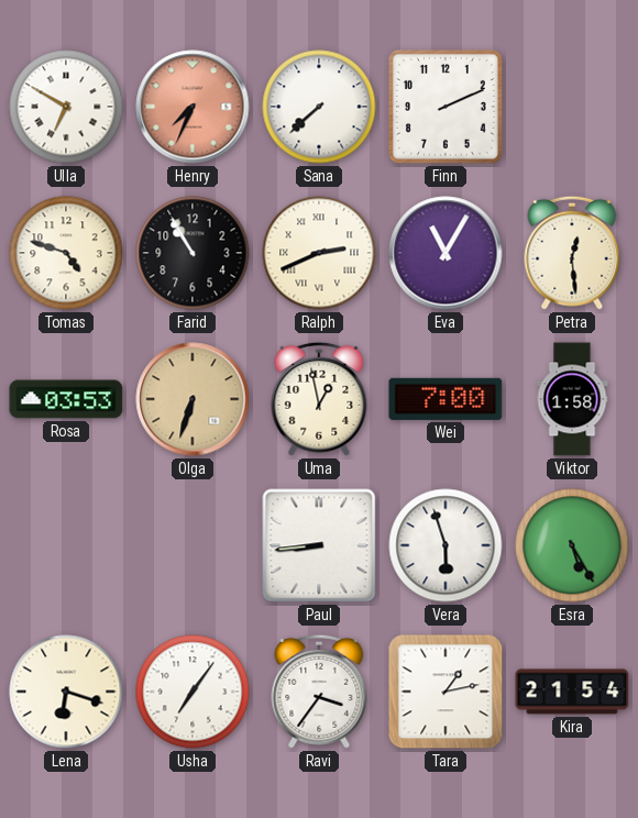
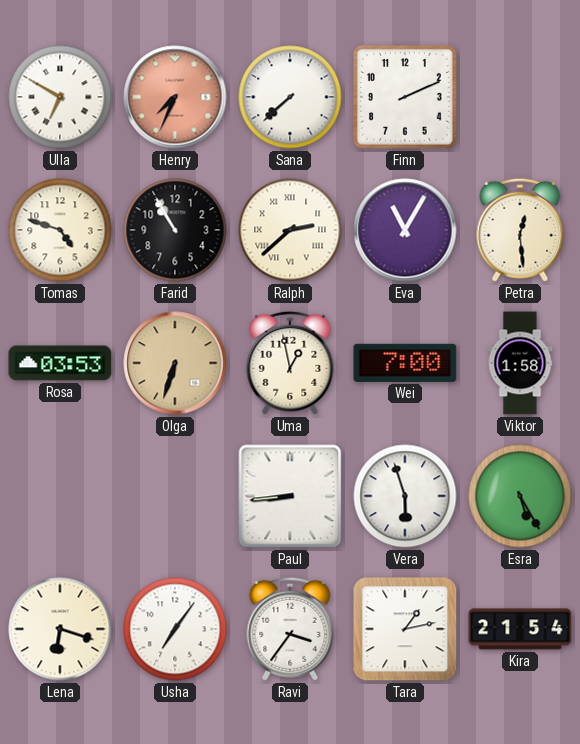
Ralph: 2:41 -> 2:38
